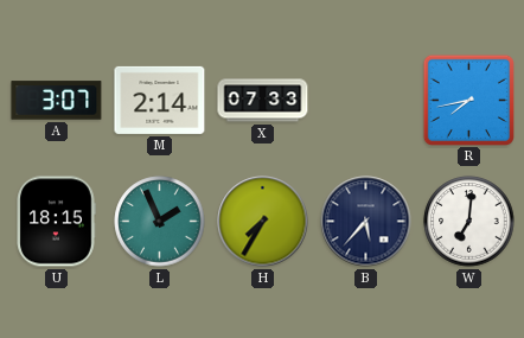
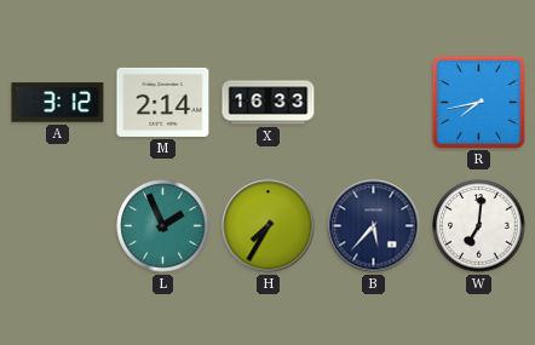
A: 3:07 -> 3:12
X: 07:33 -> 16:33
U: 18:15 -> none
